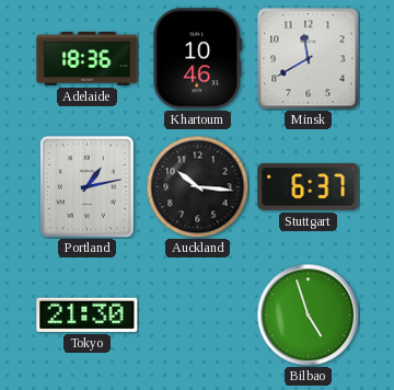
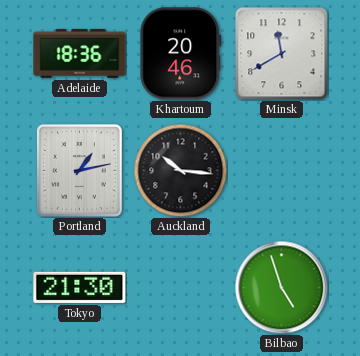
Khartoum: 10:46 -> 20:46
Stuttgart: 6:37 -> none
